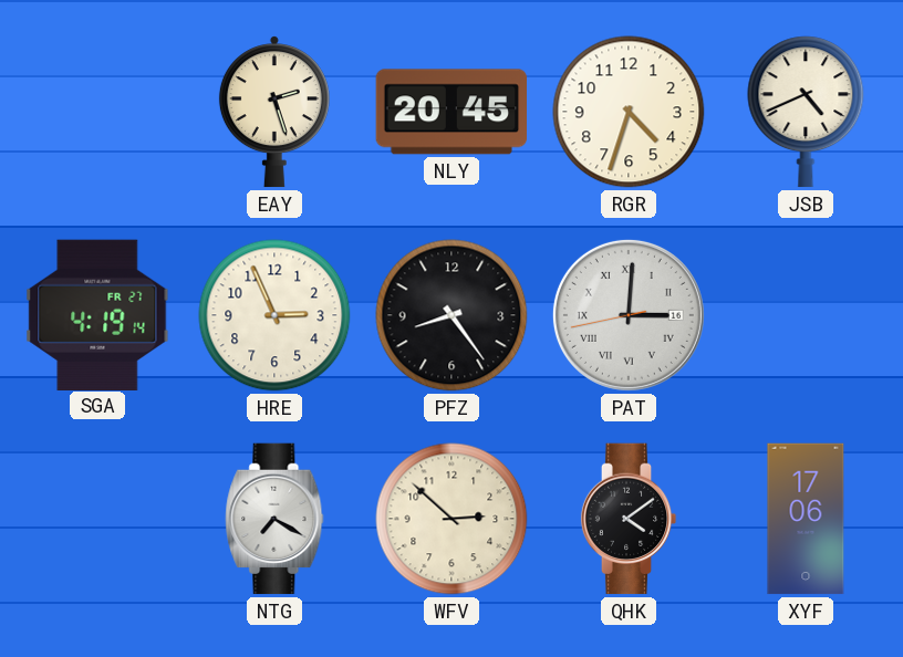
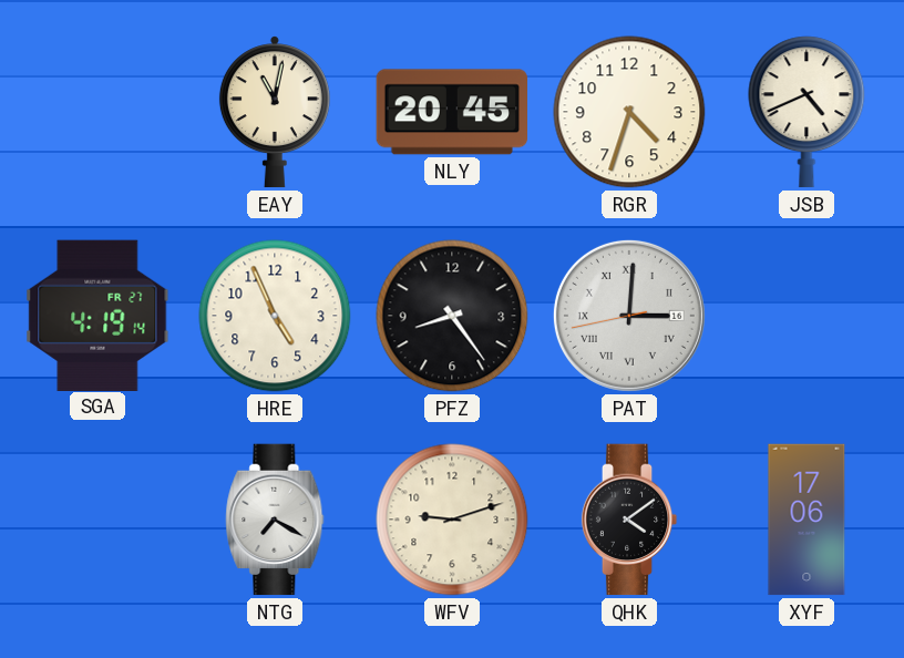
EAY: 2:27 -> 11:02
HRE: 2:56 -> 4:56
WFV: 2:52 -> 9:12
